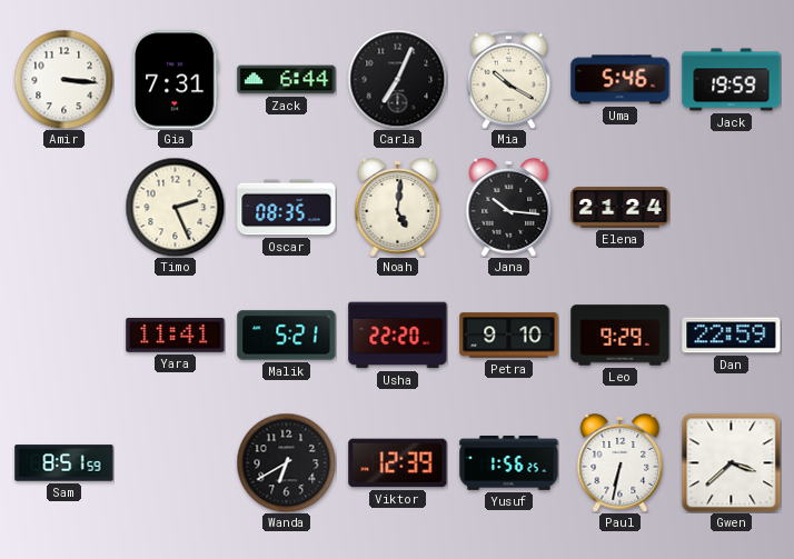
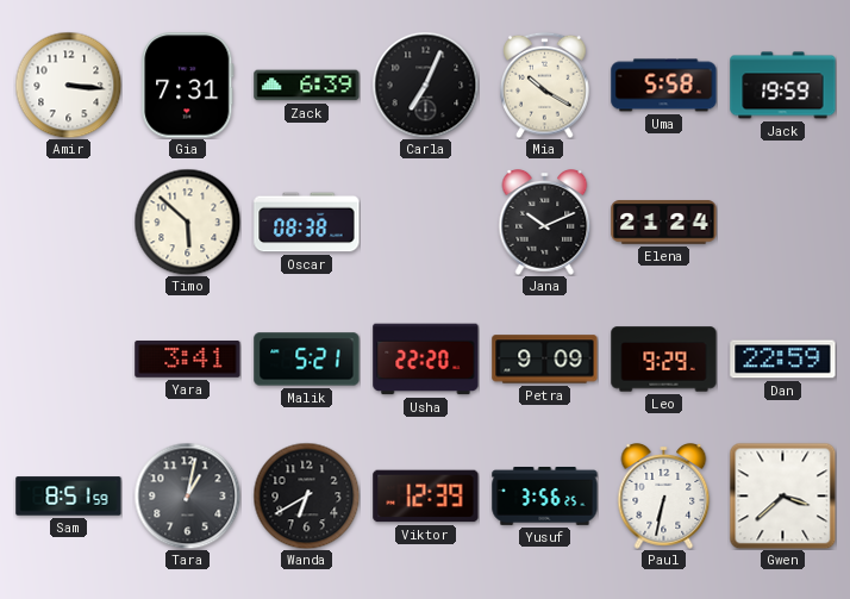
Zack: 6:44 -> 6:39
Uma: 5:46 -> 5:58
Timo: 2:26 -> 5:52
Oscar: 08:35 -> 08:38
Noah: 5:01 -> none
Jana: 10:16 -> 10:11
Yara: 11:41 -> 3:41
Petra: 9:10 -> 9:09
Tara: none -> 1:02
Yusuf: 1:56 -> 3:56
